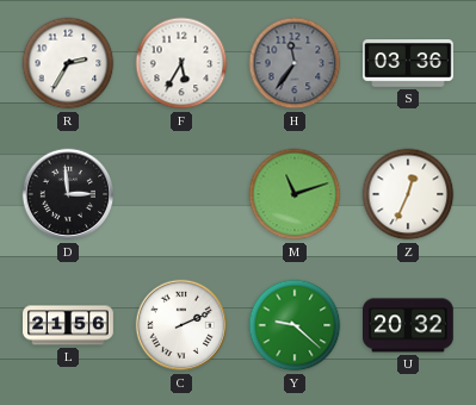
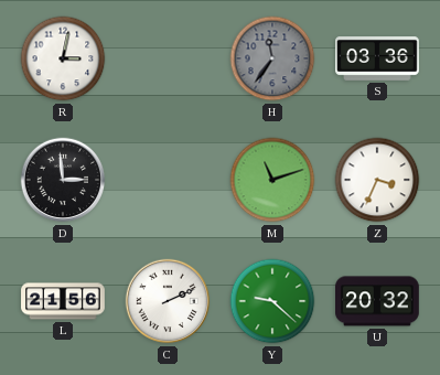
R: 2:35 -> 3:02
F: 5:35 -> none
Z: 12:34 -> 3:34
